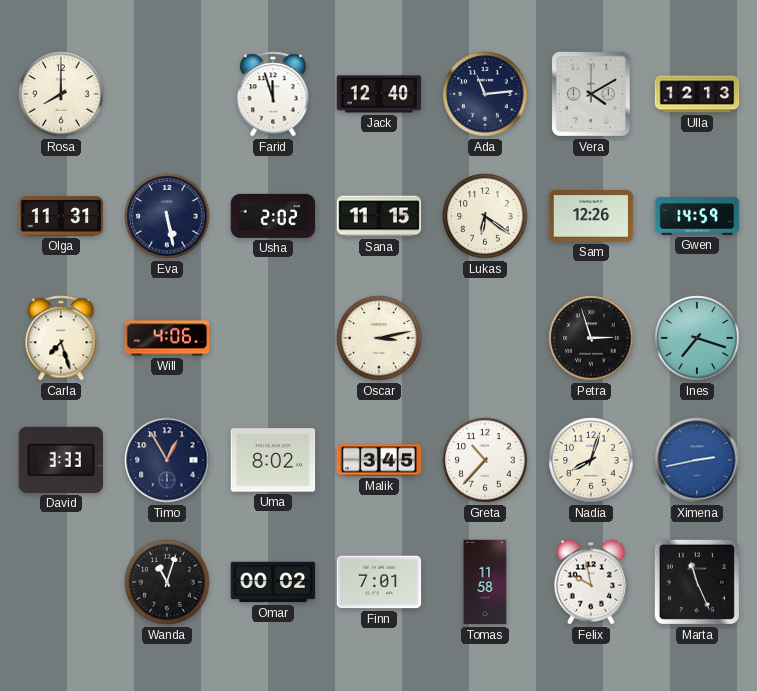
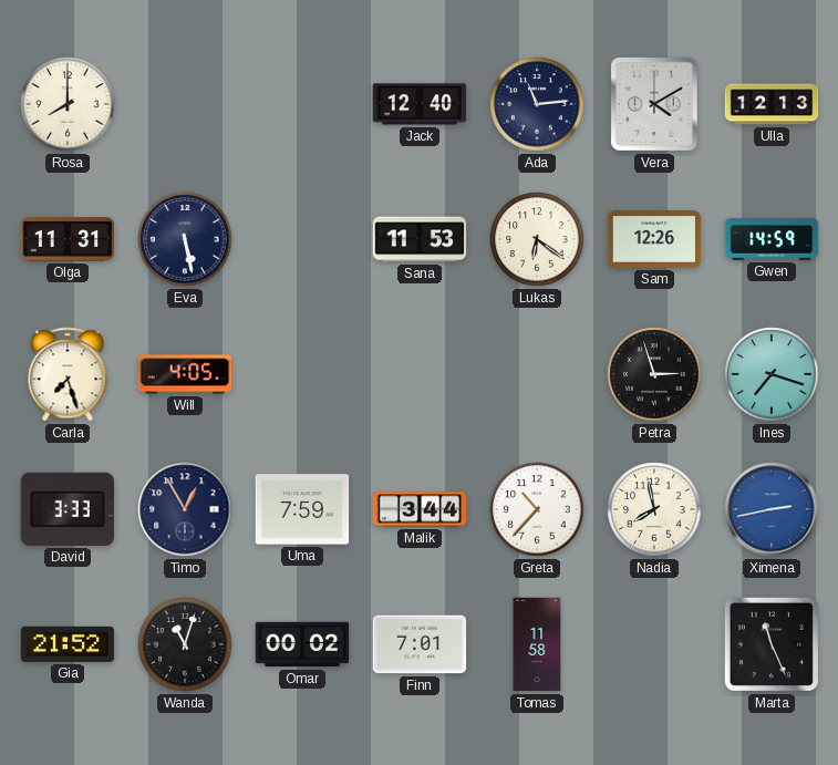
Farid: 11:57 -> none
Usha: 2:02 -> none
Sana: 11:15 -> 11:53
Will: 4:06 -> 4:05
Oscar: 3:13 -> none
Uma: 8:02 -> 7:59
Malik: 3:45 -> 3:44
Nadia: 8:03 -> 7:58
Gia: none -> 21:52
Felix: 9:58 -> none
